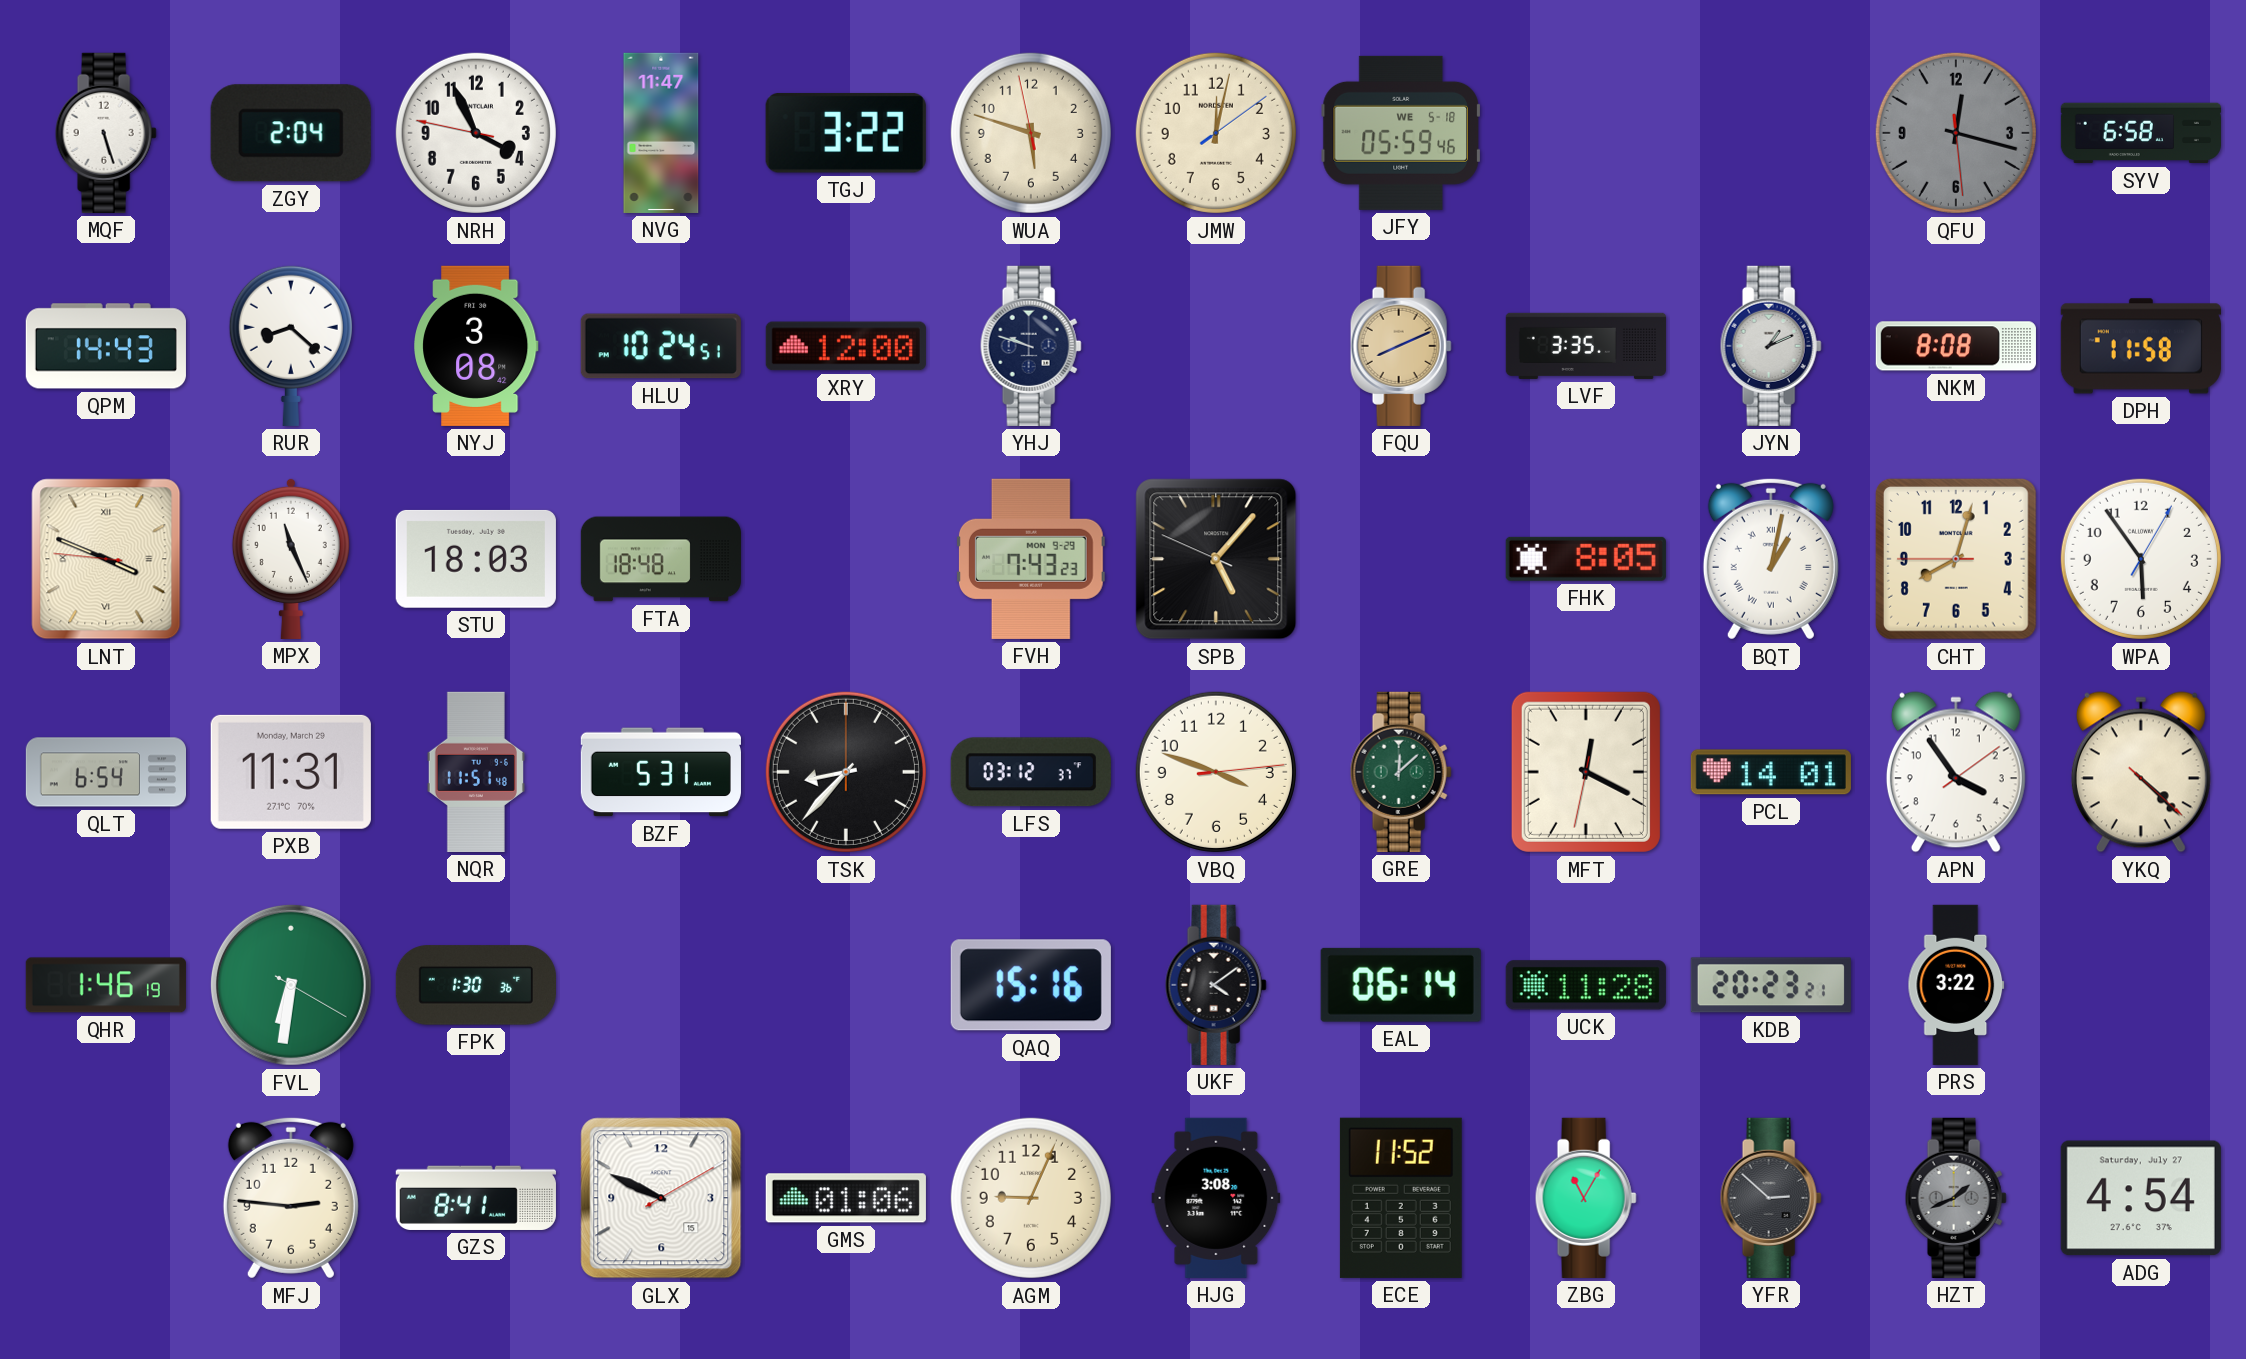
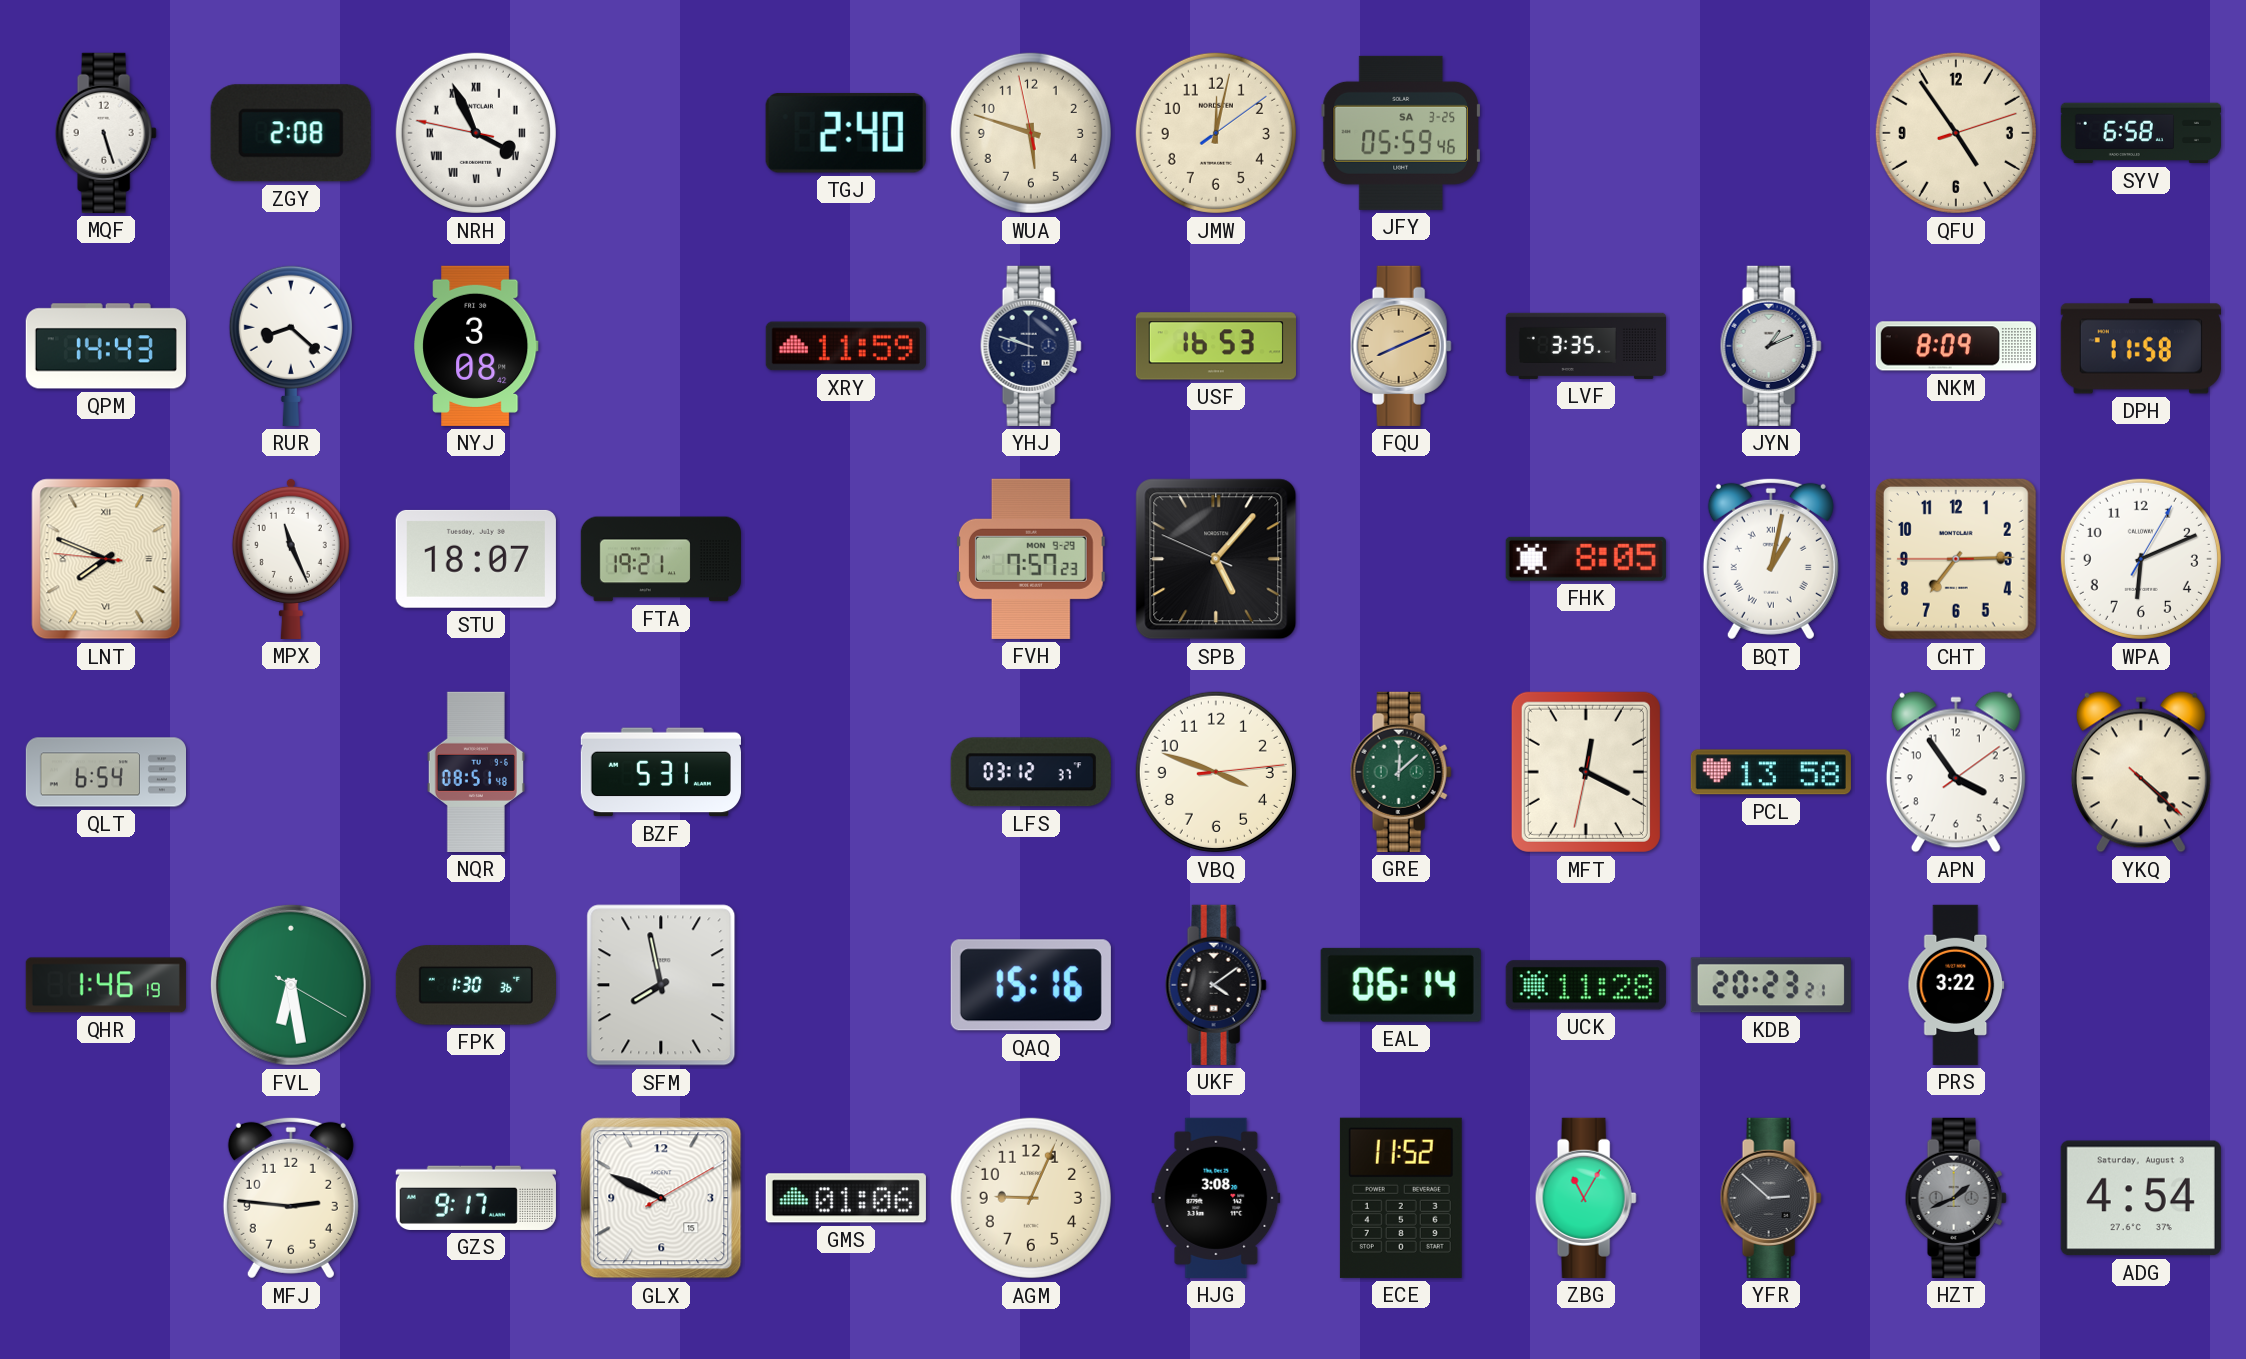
ZGY: 2:04 -> 2:08
NRH numerals: Arabic -> Roman
NVG: 11:47 -> none
TGJ: 3:22 -> 2:40
JFY date: WE 5-18 -> SA 3-25
QFU: 12:17 -> 4:54
QFU dial: grey -> cream
HLU: 10:24 -> none
XRY: 12:00 -> 11:59
USF: none -> 16:53
NKM: 8:08 -> 8:09
LNT: 3:48 -> 7:48
STU: 18:03 -> 18:07
FTA: 18:48 -> 19:21
FVH: 7:43 -> 7:57
CHT: 8:02 -> 7:14
WPA: 5:54 -> 6:11
PXB: 11:31 -> none
NQR: 11:51 -> 08:51
TSK: 8:37 -> none
PCL: 14:01 -> 13:58
FVL: 6:31 -> 6:28
SFM: none -> 7:58
GZS: 8:41 -> 9:17
ADG date: Saturday, July 27 -> Saturday, August 3
